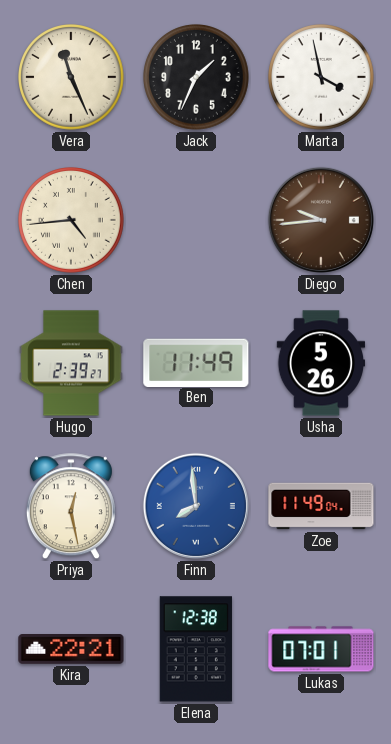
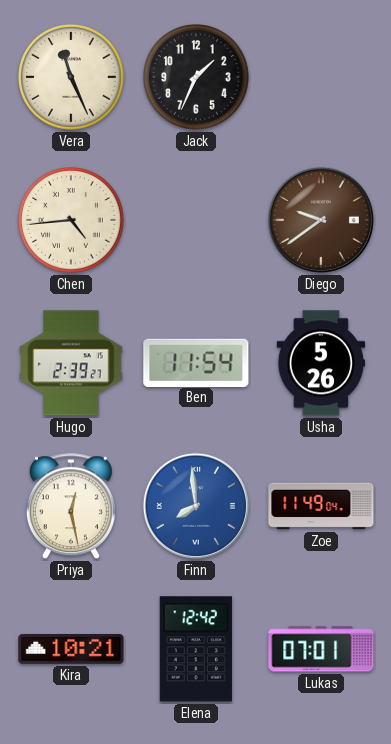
Marta: 3:58 -> none
Diego: 9:44 -> 9:39
Ben: 11:49 -> 11:54
Kira: 22:21 -> 10:21
Elena: 12:38 -> 12:42
